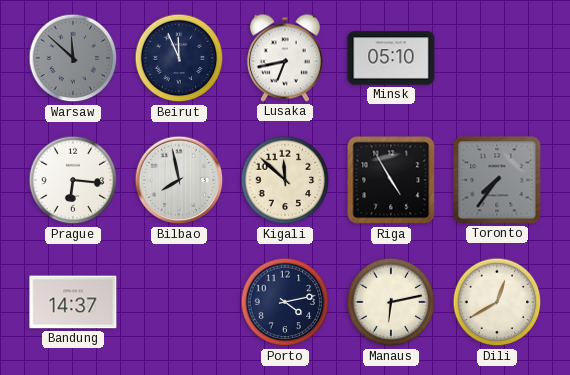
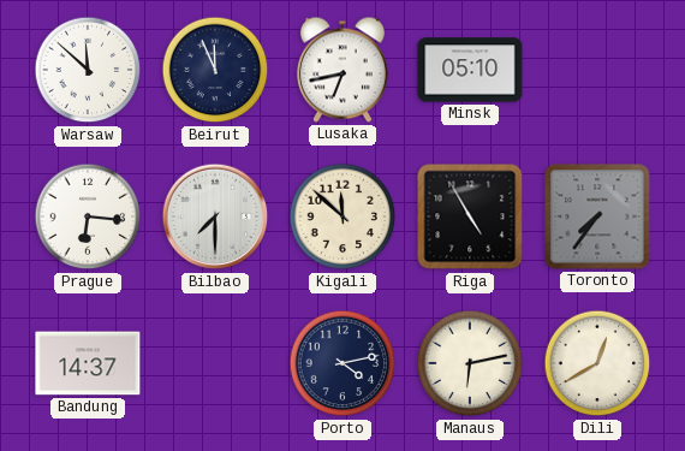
Warsaw dial: grey -> white
Bilbao: 7:58 -> 7:30
